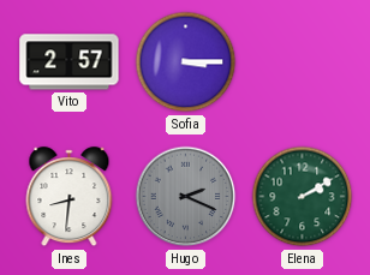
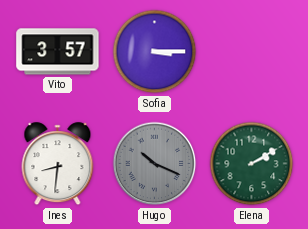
Vito: 2:57 -> 3:57
Hugo: 2:19 -> 10:19
